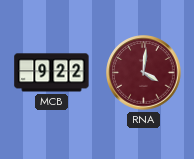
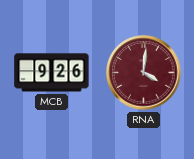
MCB: 9:22 -> 9:26
